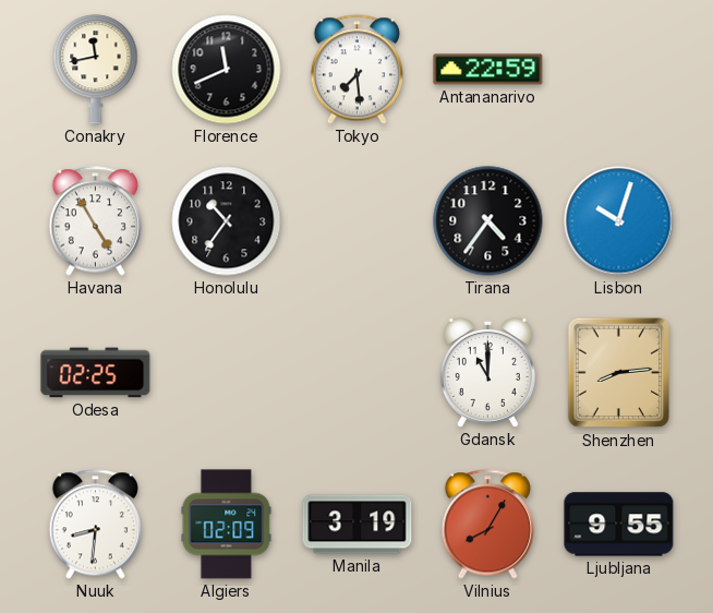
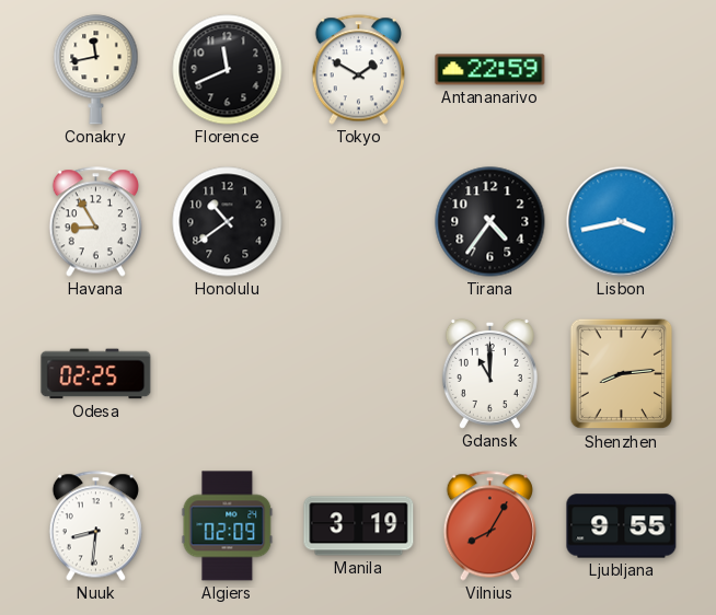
Tokyo: 7:29 -> 1:50
Havana: 4:55 -> 8:55
Honolulu: 10:36 -> 10:39
Lisbon: 10:03 -> 3:43
